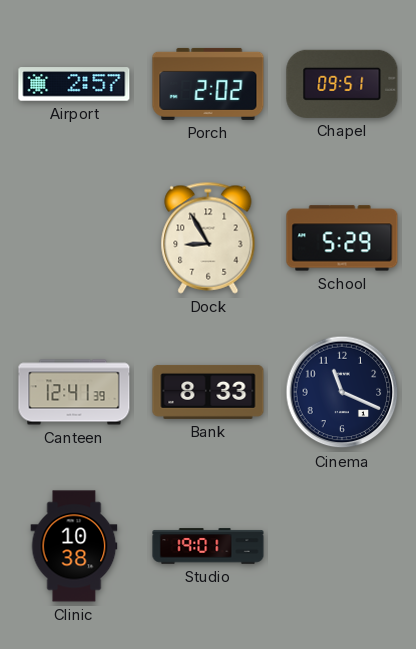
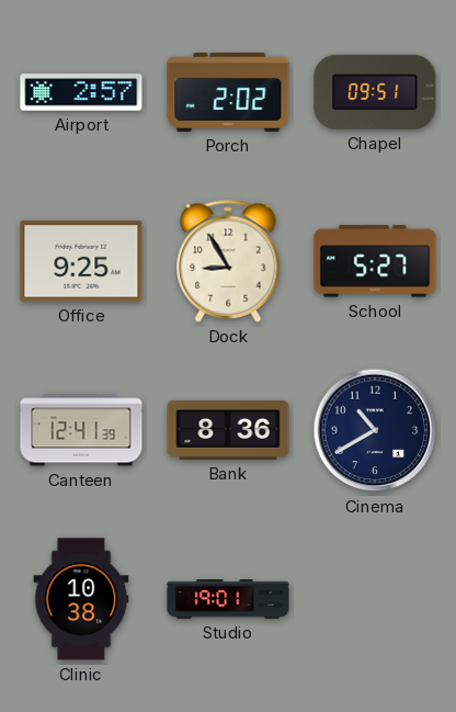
Office: none -> 9:25
School: 5:29 -> 5:27
Bank: 8:33 -> 8:36
Cinema: 11:19 -> 10:40
